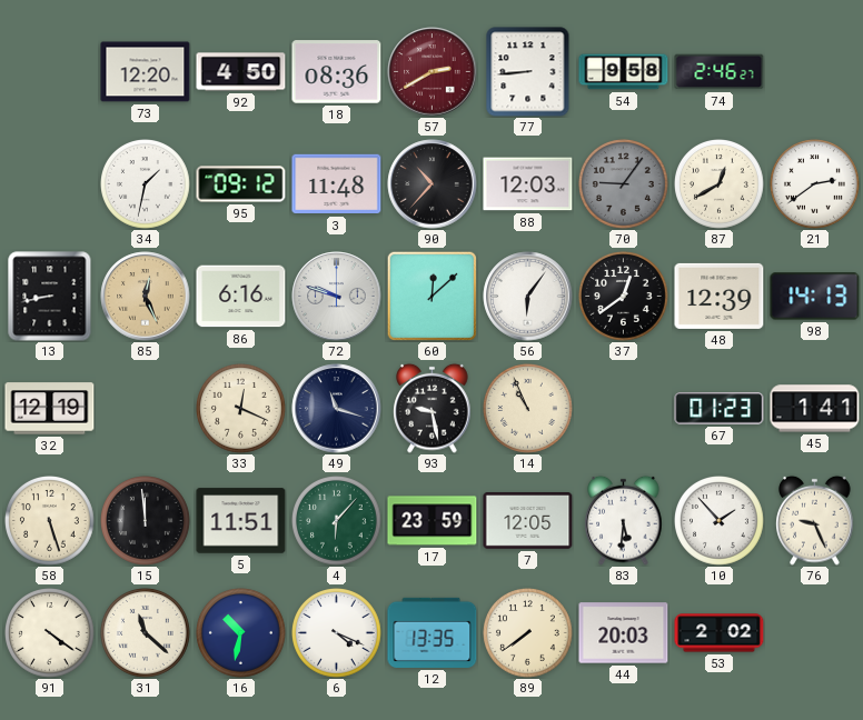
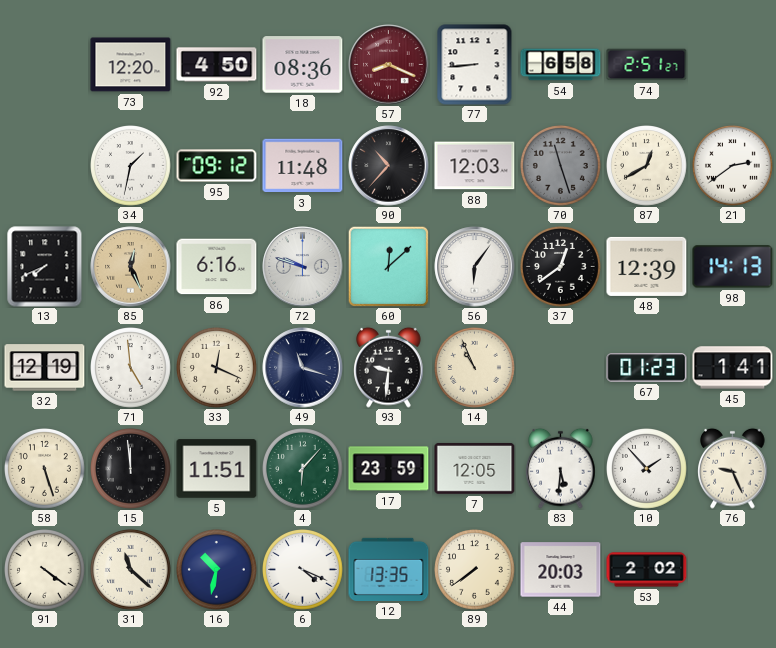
57: 2:40 -> 8:19
54: 9:58 -> 6:58
74: 2:46 -> 2:51
70: 9:06 -> 11:27
13: 8:43 -> 7:41
71: none -> 4:59
93: 9:28 -> 9:31
